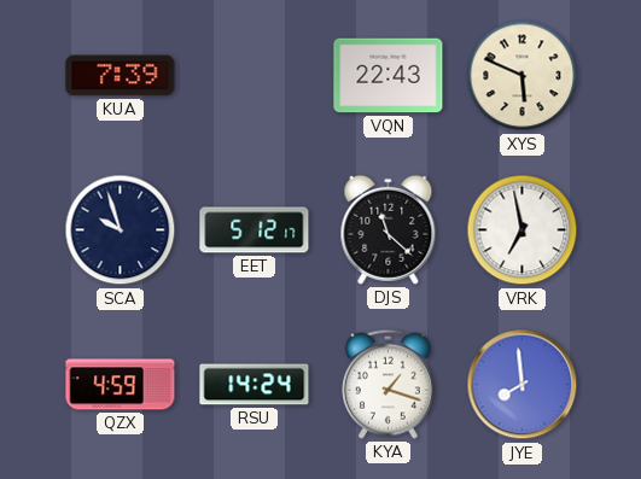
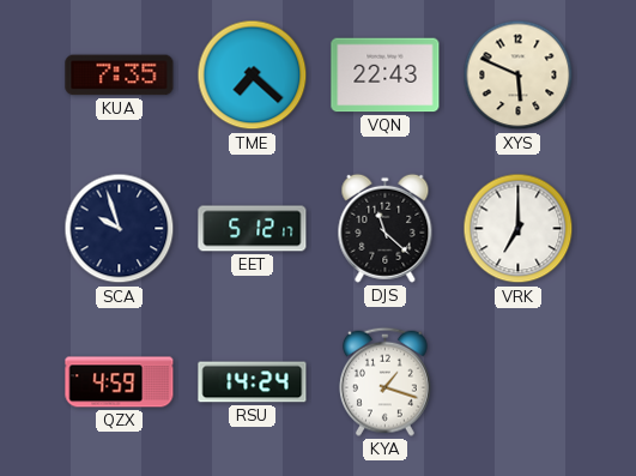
KUA: 7:39 -> 7:35
TME: none -> 7:22
VRK: 6:58 -> 7:00
JYE: 7:59 -> none
